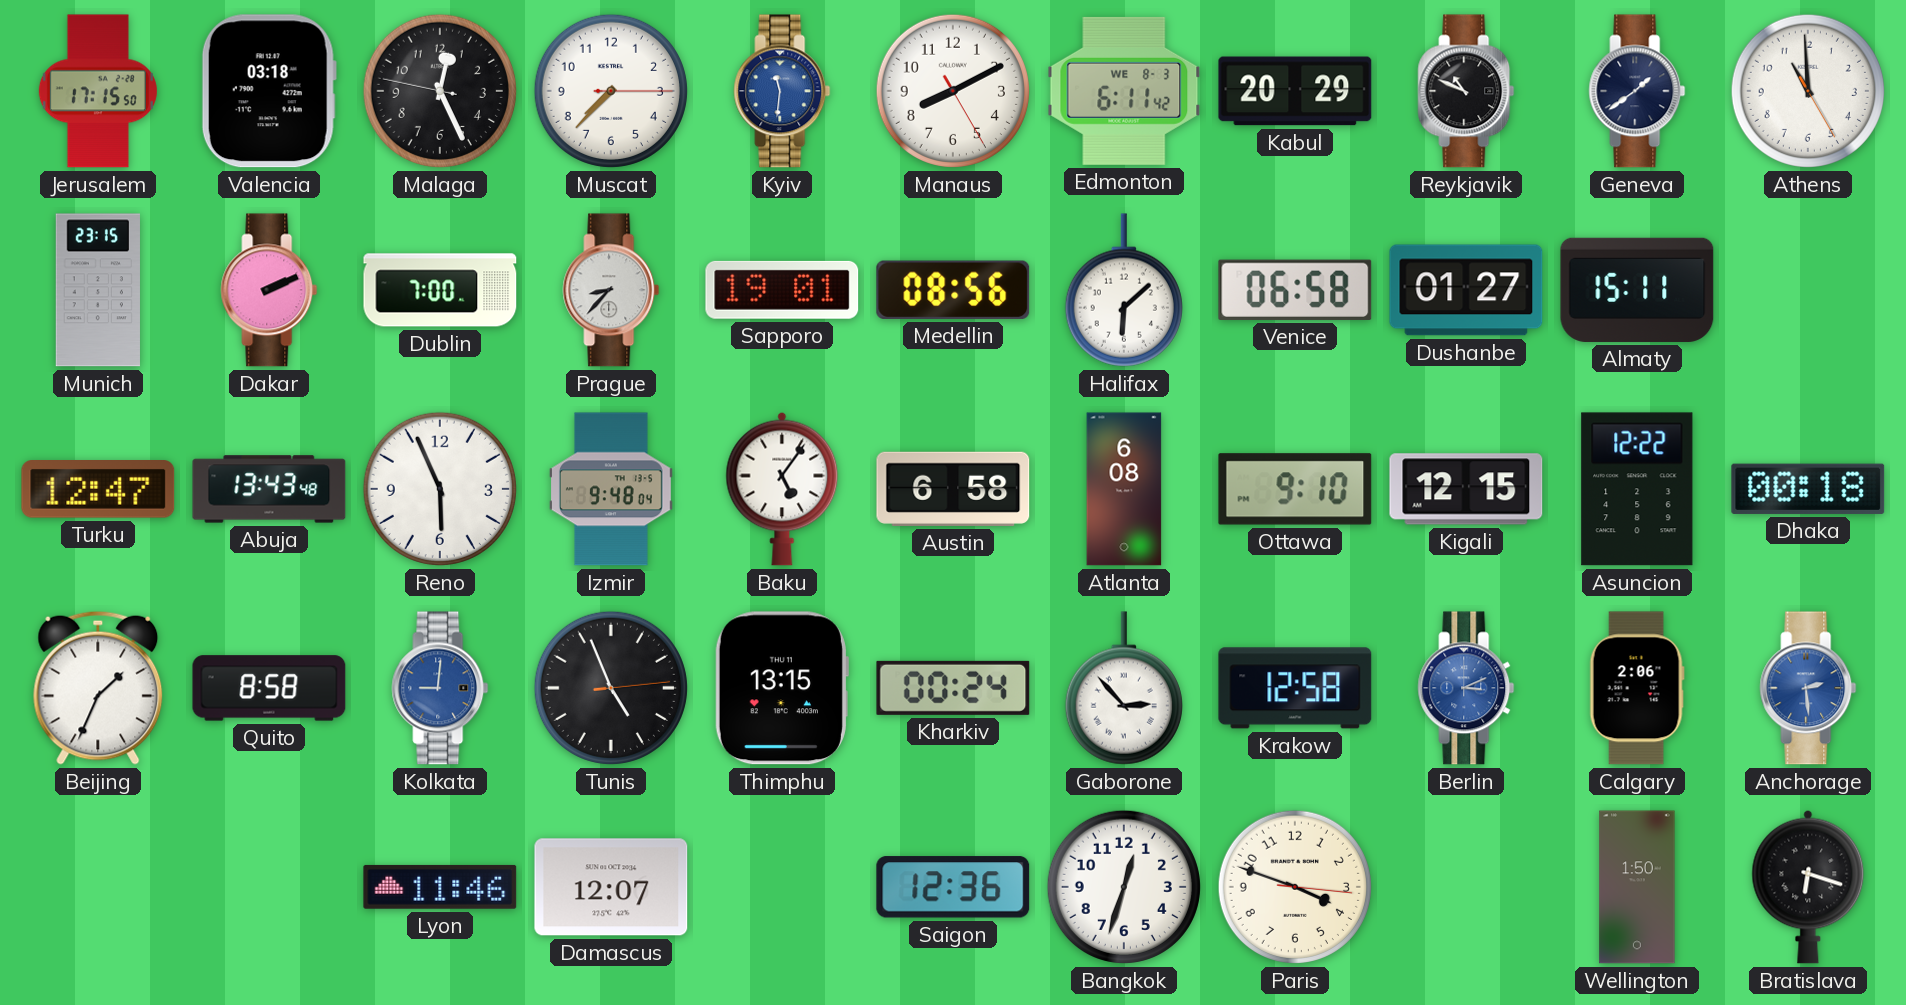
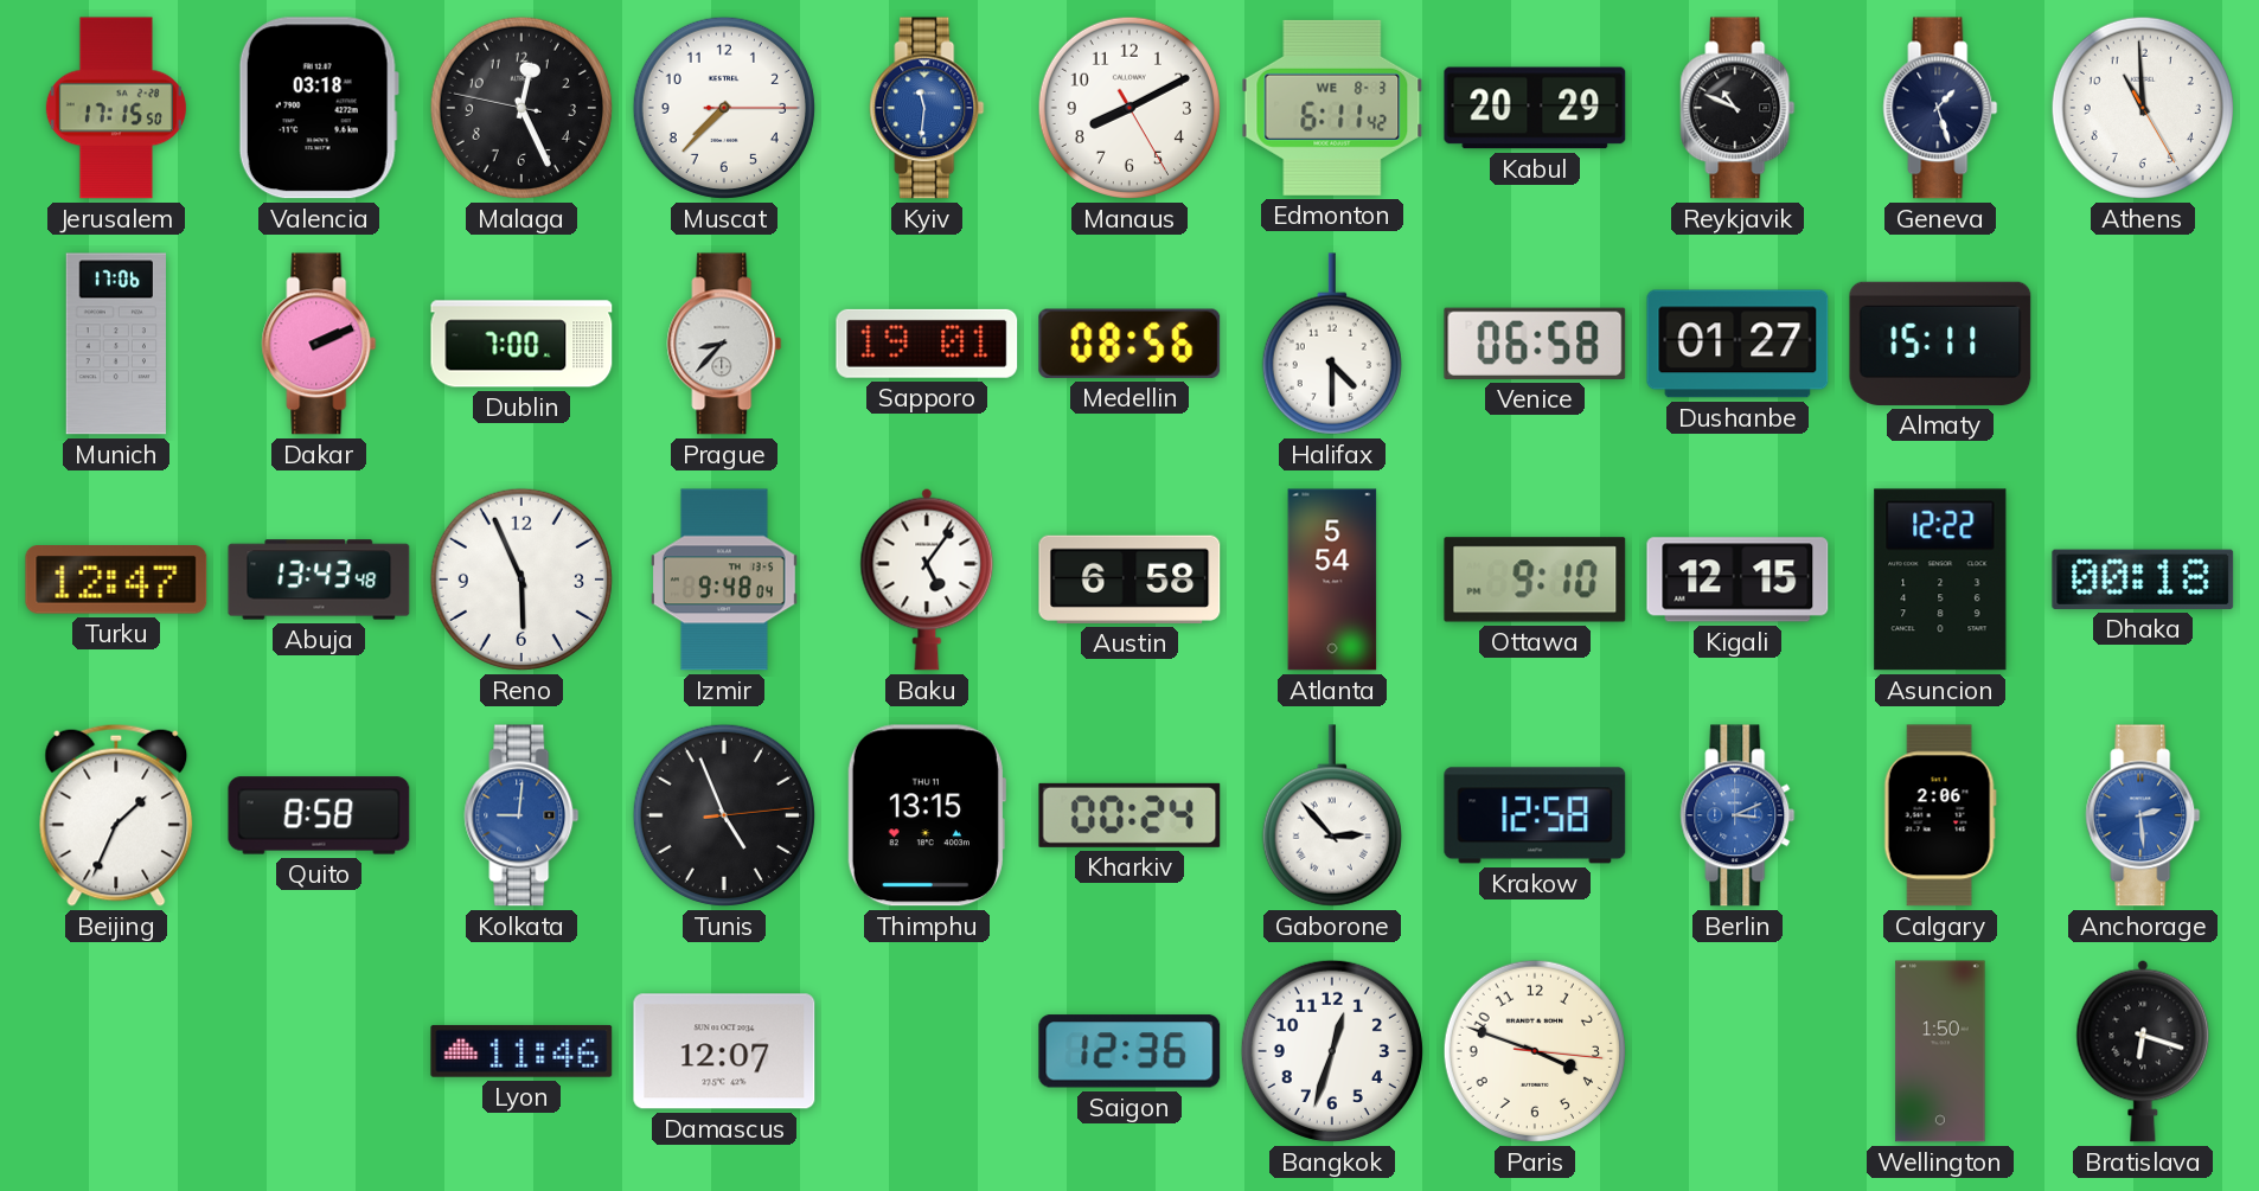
Geneva: 1:39 -> 1:27
Munich: 23:15 -> 17:06
Halifax: 6:08 -> 4:30
Atlanta: 6:08 -> 5:54
